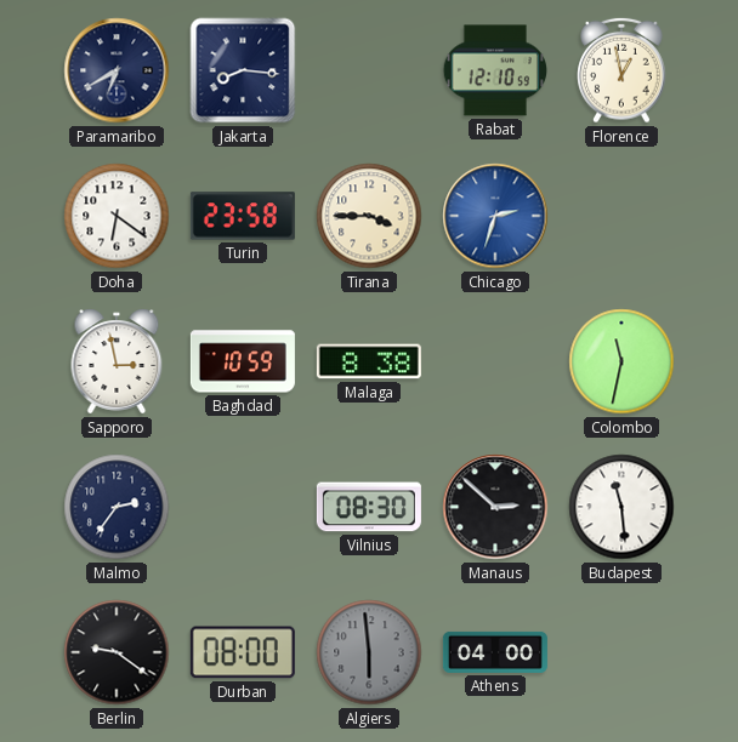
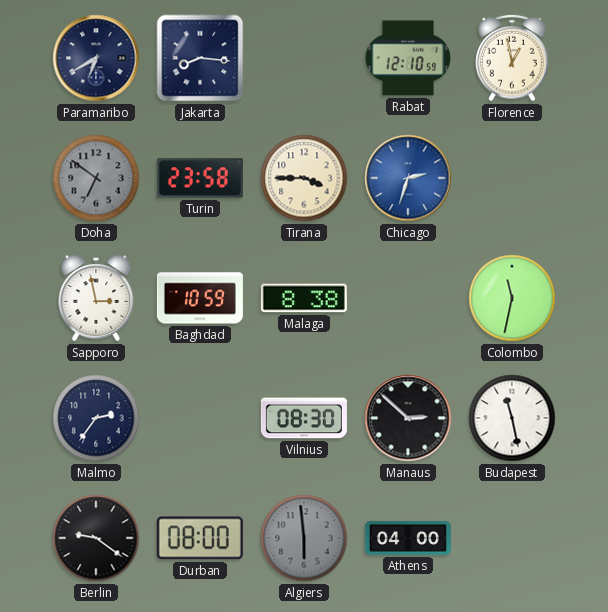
Doha: 6:21 -> 6:51
Doha dial: white -> grey
Budapest: 11:29 -> 11:28
